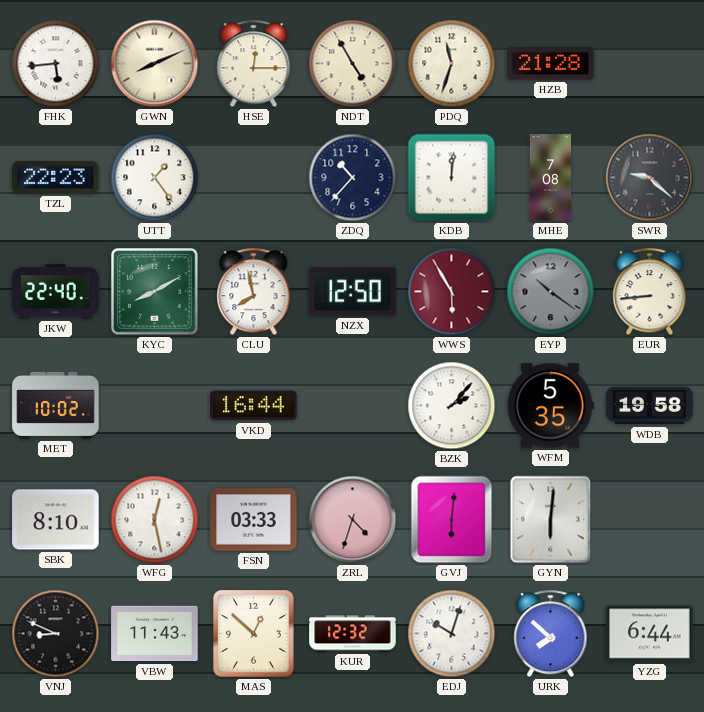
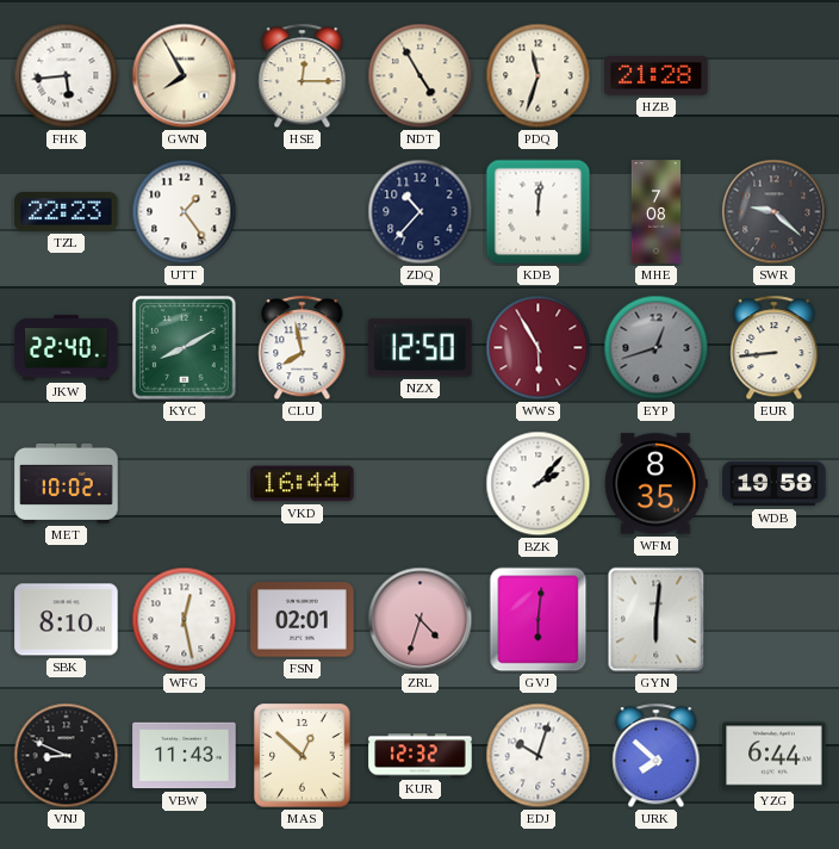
GWN: 8:11 -> 7:55
EYP: 10:21 -> 12:42
WFM: 5:35 -> 8:35
FSN: 03:33 -> 02:01
